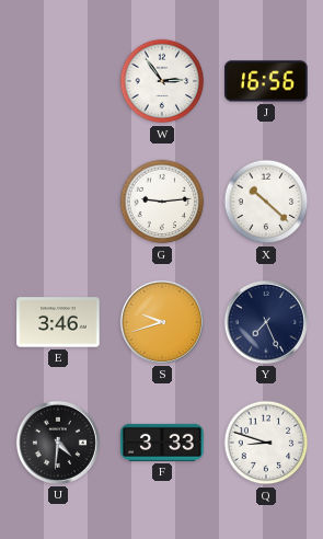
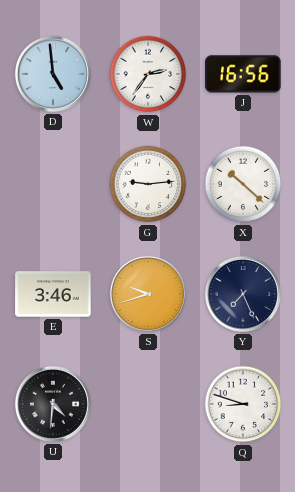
D: none -> 4:59
W: 2:54 -> 2:36
F: 3:33 -> none
